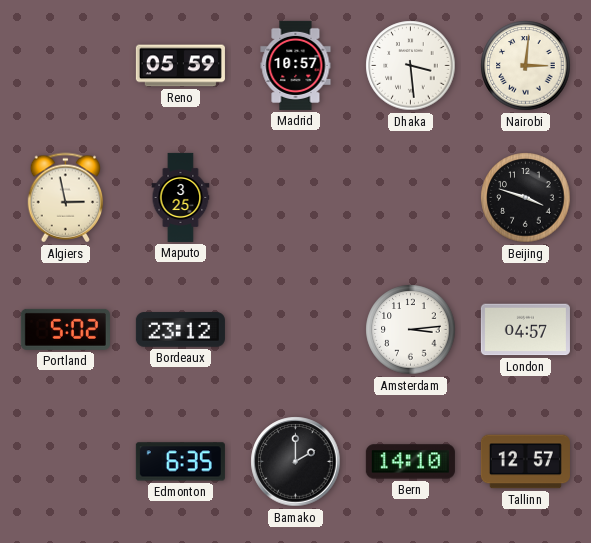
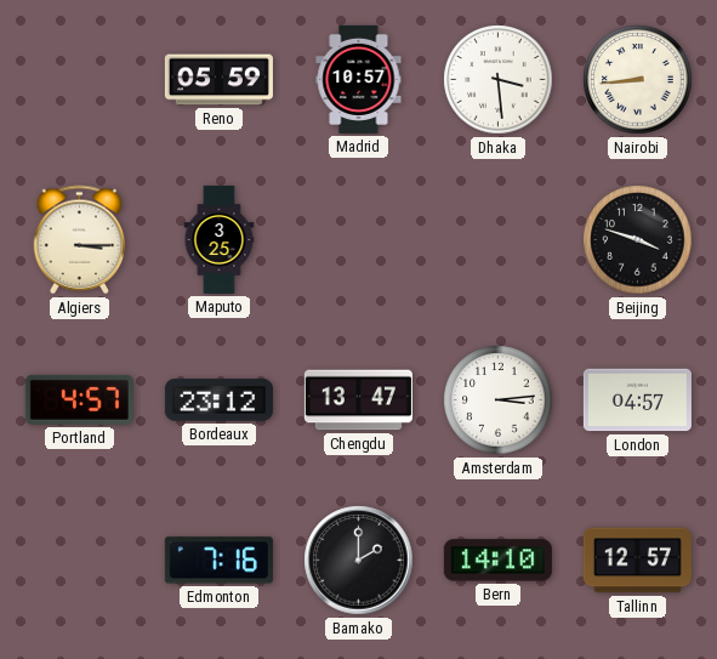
Nairobi: 3:01 -> 8:44
Algiers: 2:58 -> 3:15
Portland: 5:02 -> 4:57
Chengdu: none -> 13:47
Edmonton: 6:35 -> 7:16
